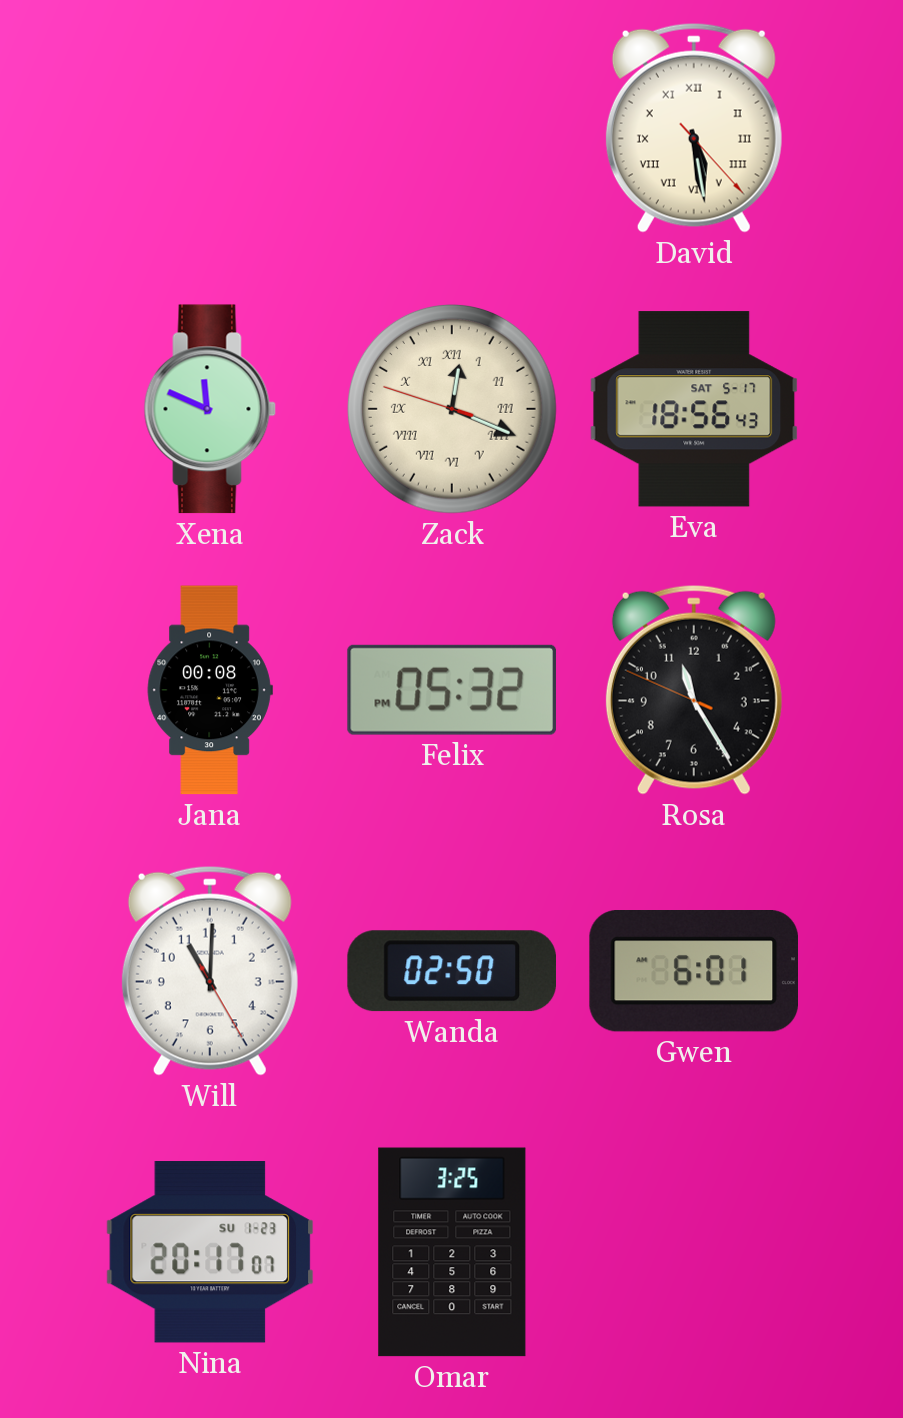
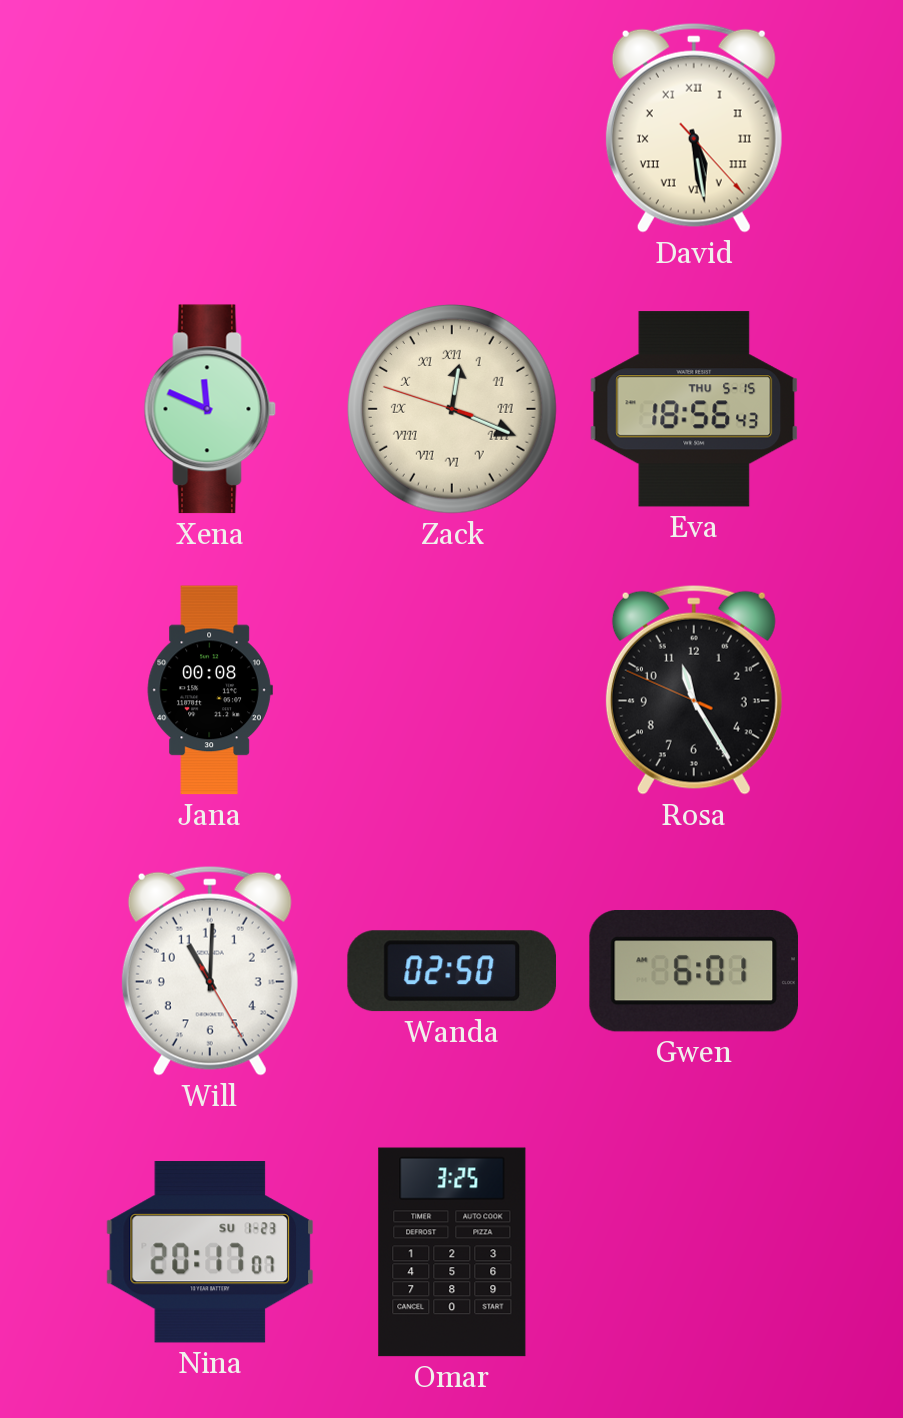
Eva date: SAT 5-17 -> THU 5-15
Felix: 05:32 -> none
